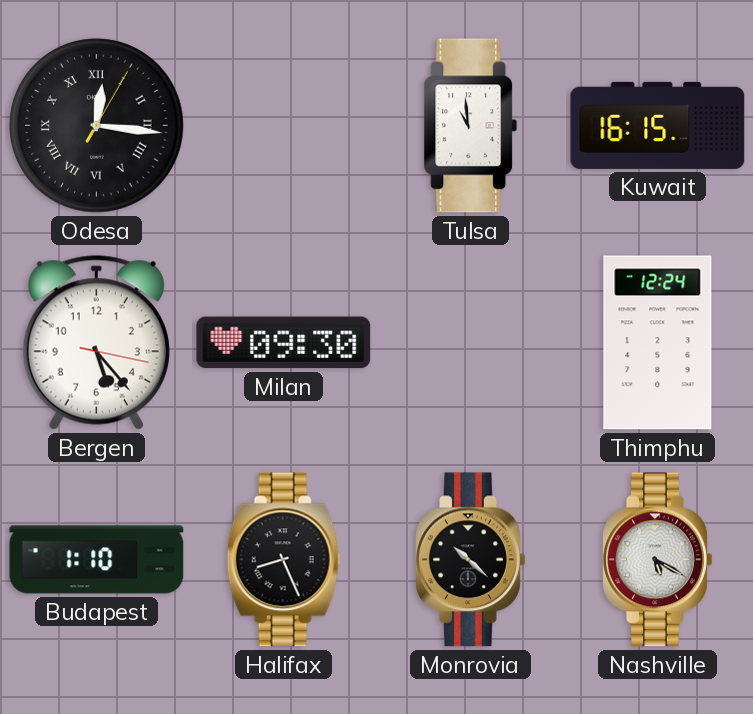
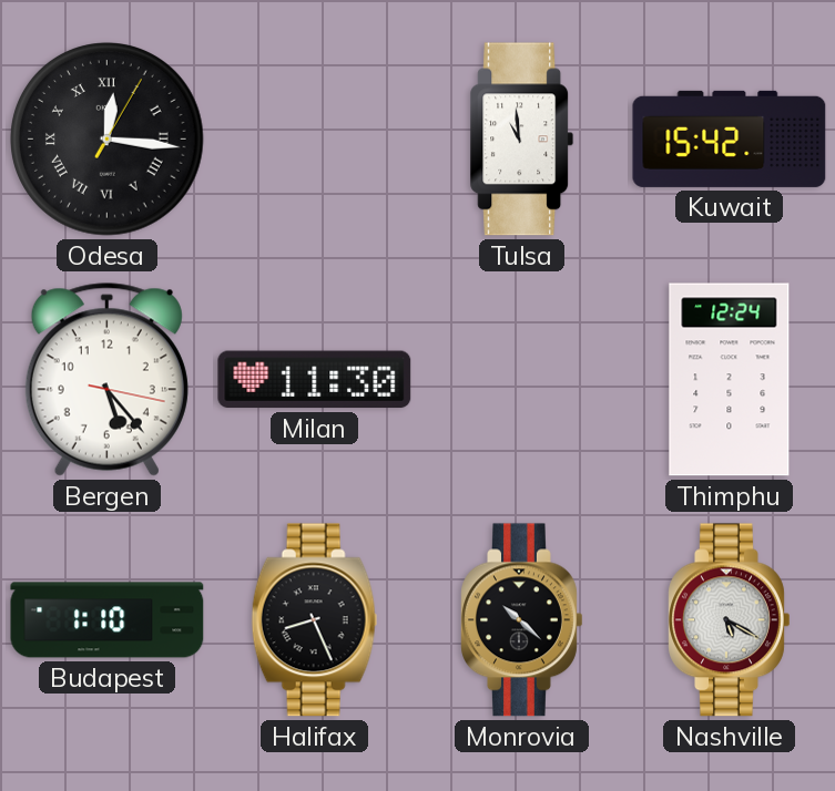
Kuwait: 16:15 -> 15:42
Milan: 09:30 -> 11:30
